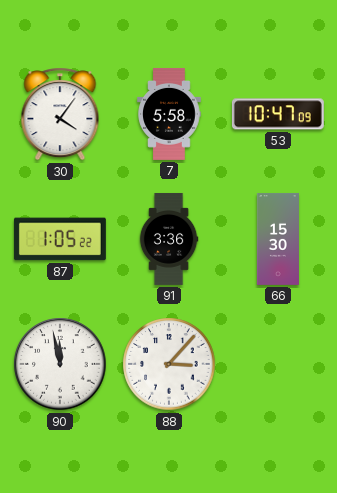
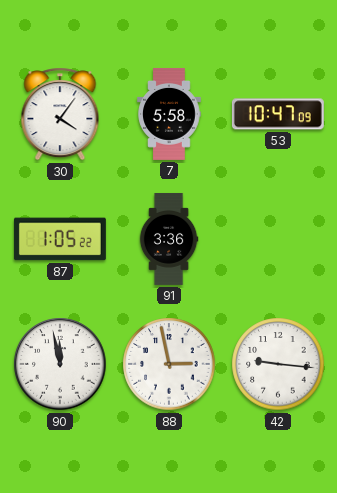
66: 15:30 -> none
88: 3:07 -> 2:58
42: none -> 9:16
